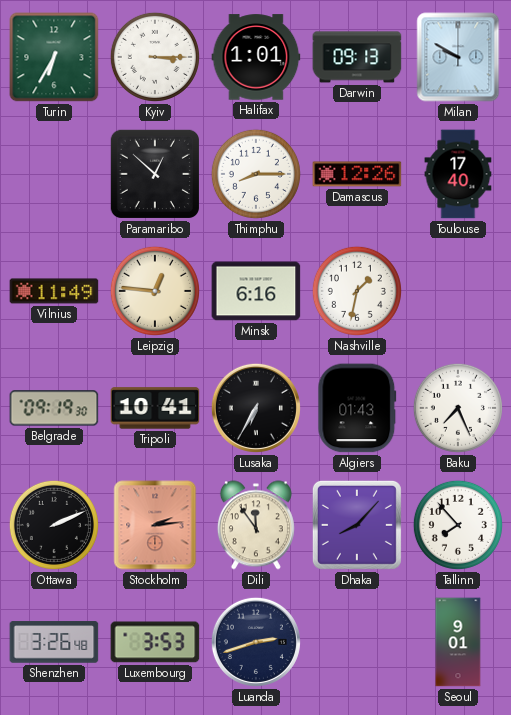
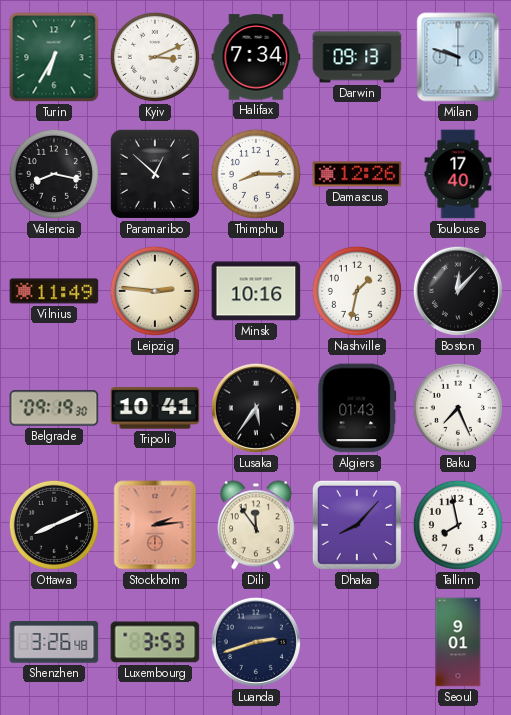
Kyiv: 3:15 -> 3:11
Halifax: 1:01 -> 7:34
Milan: 9:50 -> 9:48
Valencia: none -> 8:17
Leipzig: 12:46 -> 2:46
Minsk: 6:16 -> 10:16
Boston: none -> 12:07
Lusaka: 6:35 -> 5:36
Ottawa: 2:11 -> 8:11
Tallinn: 7:53 -> 7:58
